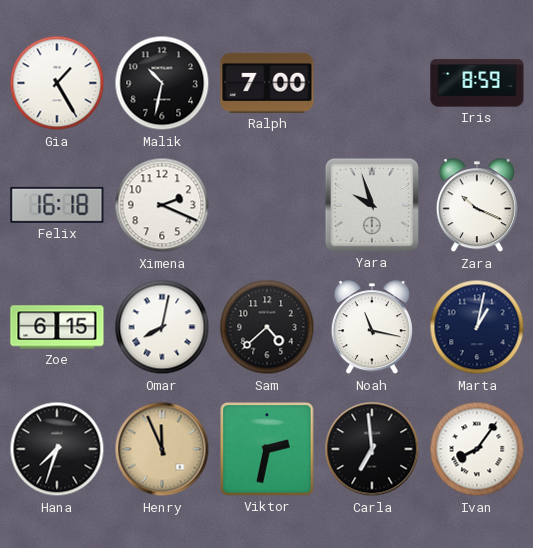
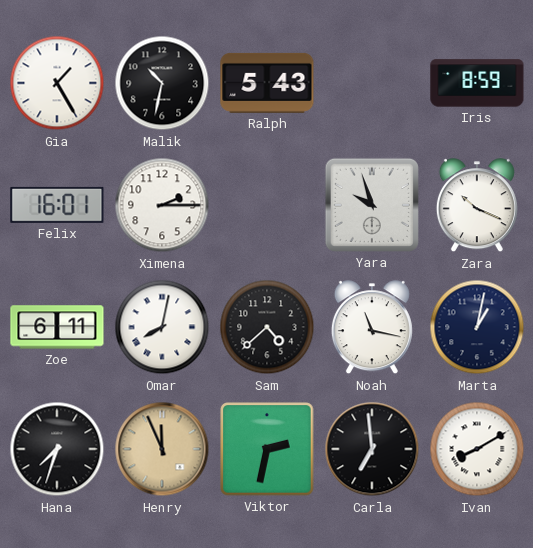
Ralph: 7:00 -> 5:43
Felix: 16:18 -> 16:01
Ximena: 2:19 -> 2:15
Zoe: 6:15 -> 6:11
Ivan: 8:06 -> 8:10
